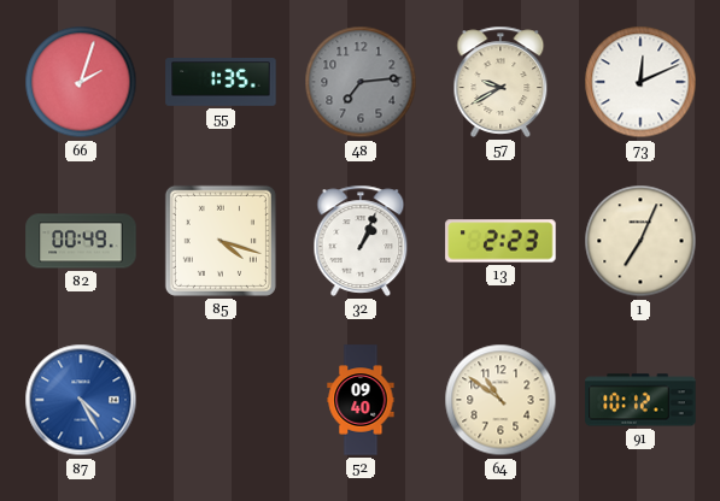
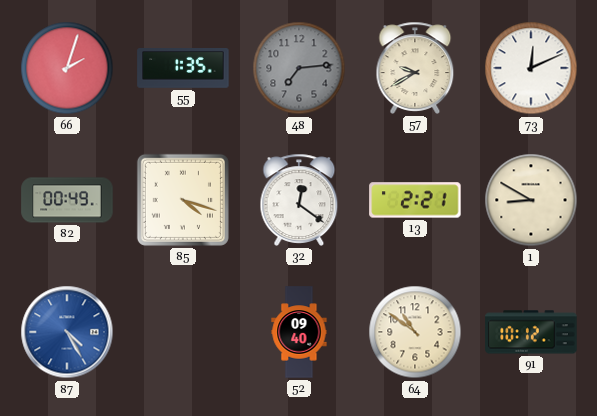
32: 1:04 -> 12:21
13: 2:23 -> 2:21
1: 7:04 -> 8:50
